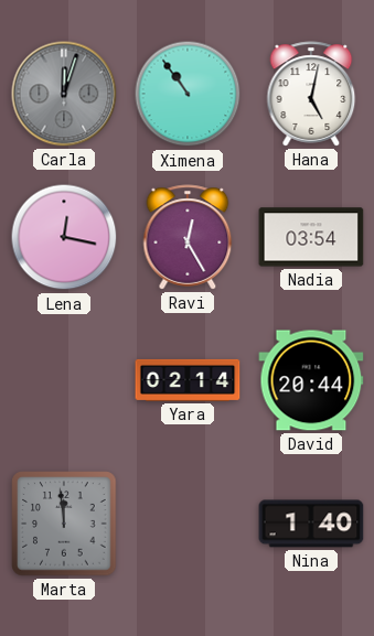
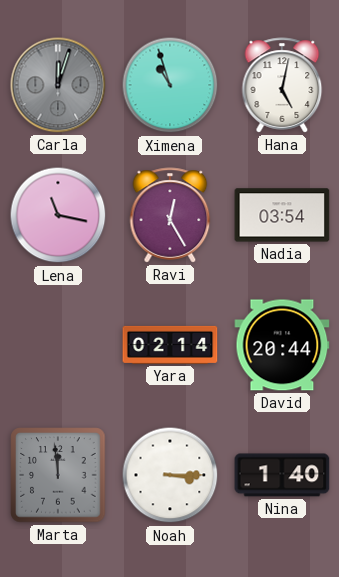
Ximena: 10:54 -> 10:57
Lena: 12:17 -> 11:17
Noah: none -> 3:15
